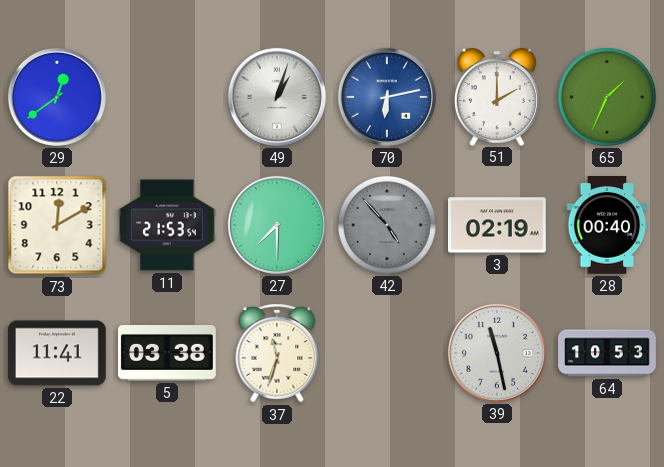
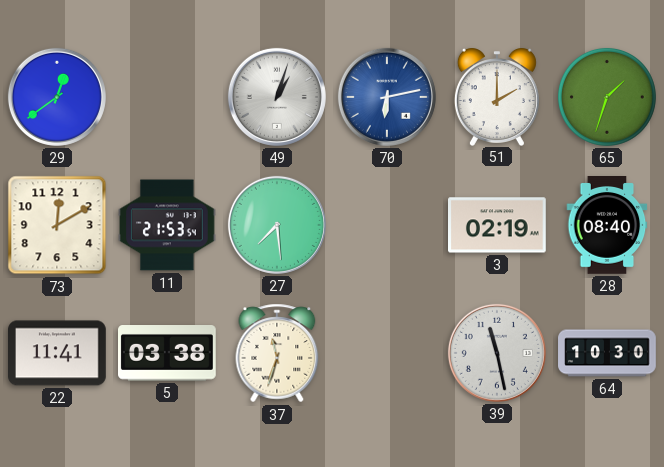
65: 1:34 -> 1:33
27: 7:30 -> 7:29
42: 4:53 -> none
28: 00:40 -> 08:40
64: 10:53 -> 10:30
